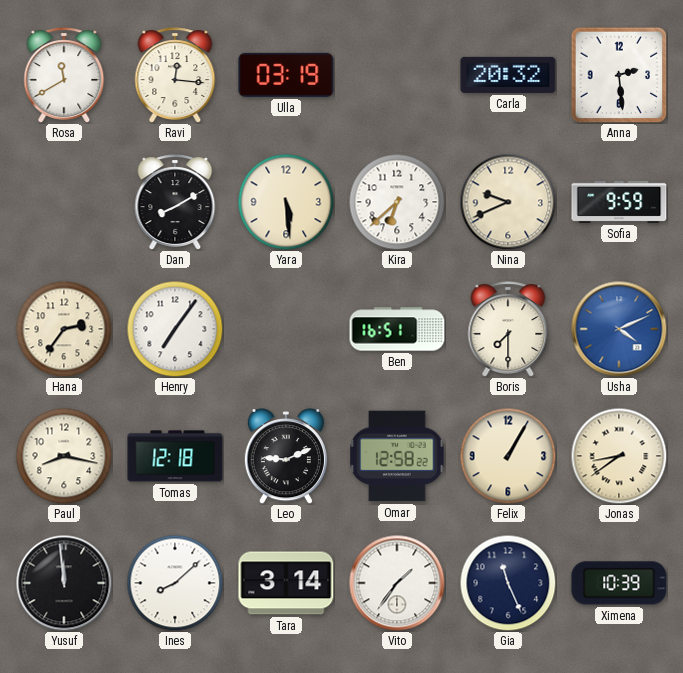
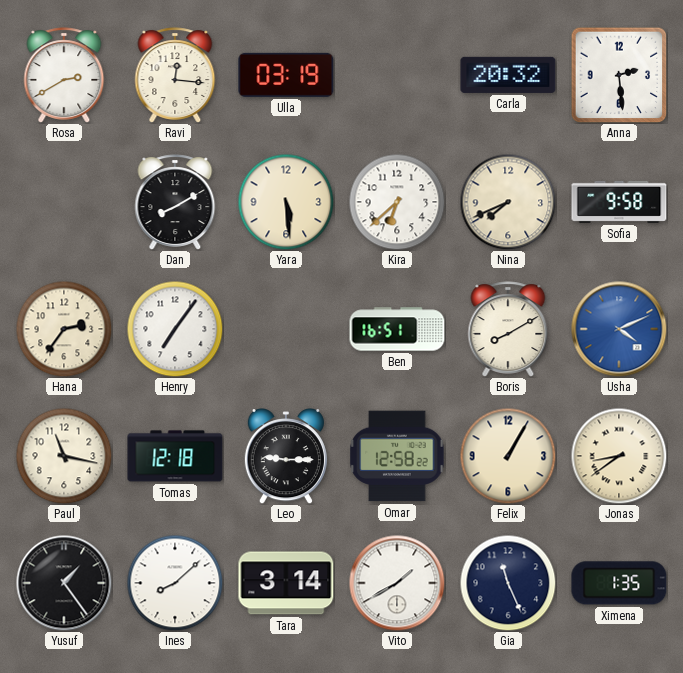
Rosa: 11:40 -> 2:40
Nina: 9:41 -> 7:41
Sofia: 9:59 -> 9:58
Boris: 7:30 -> 8:10
Paul: 8:17 -> 11:17
Leo: 9:11 -> 9:15
Yusuf: 11:59 -> 1:24
Vito: 1:36 -> 1:40
Ximena: 10:39 -> 1:35
